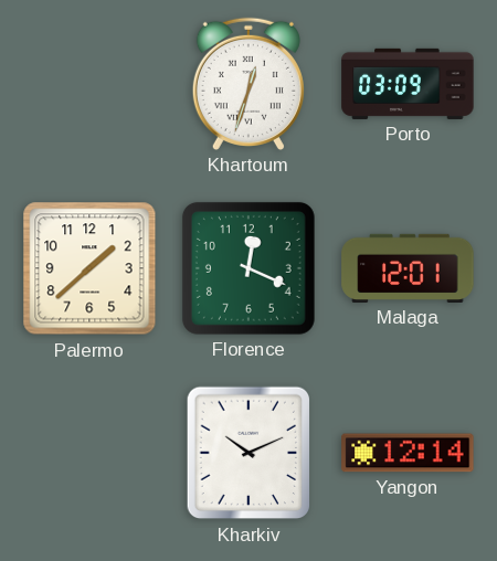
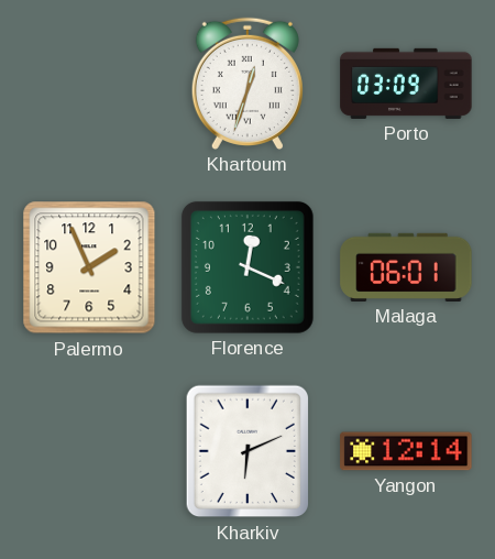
Palermo: 1:38 -> 1:56
Malaga: 12:01 -> 06:01
Kharkiv: 10:11 -> 6:11
